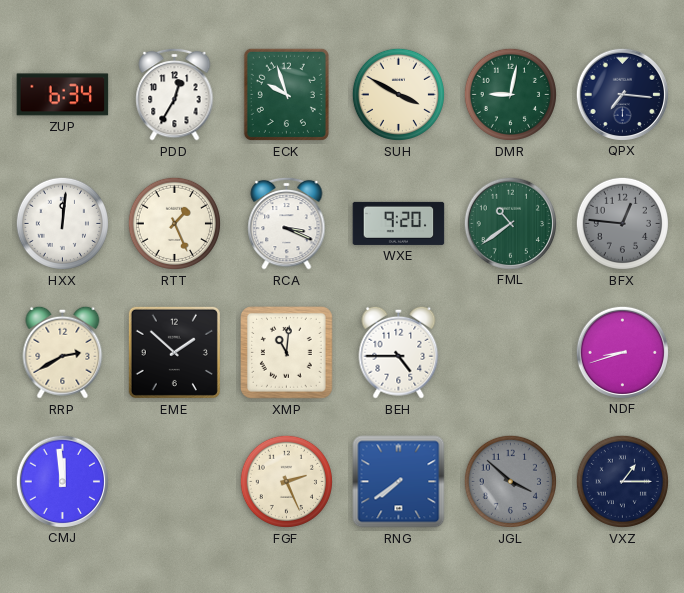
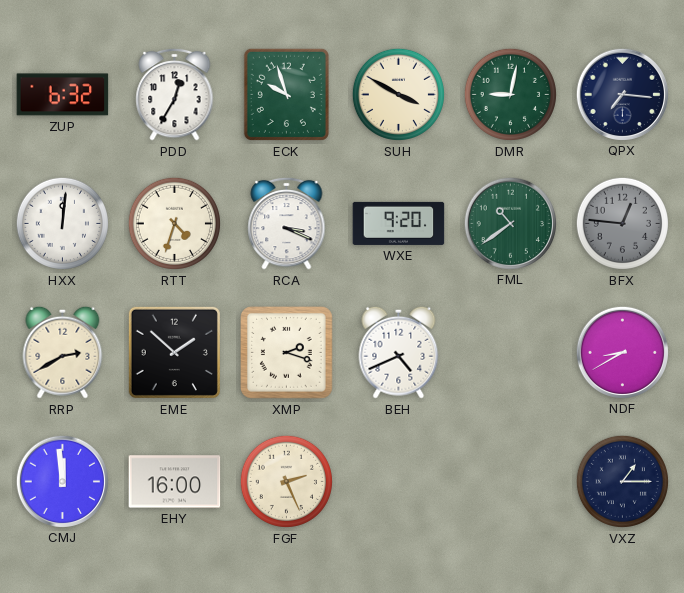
ZUP: 6:34 -> 6:32
RTT: 1:26 -> 4:33
XMP: 11:01 -> 2:18
BEH: 4:45 -> 4:41
NDF: 8:42 -> 8:40
EHY: none -> 16:00
RNG: 7:39 -> none
JGL: 3:52 -> none
